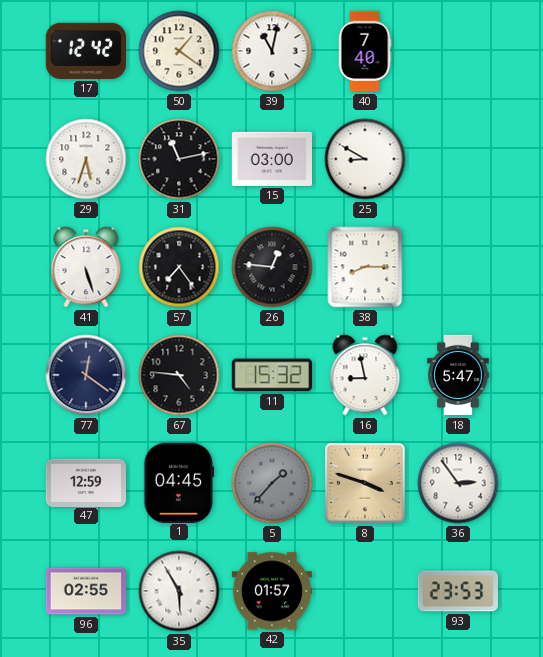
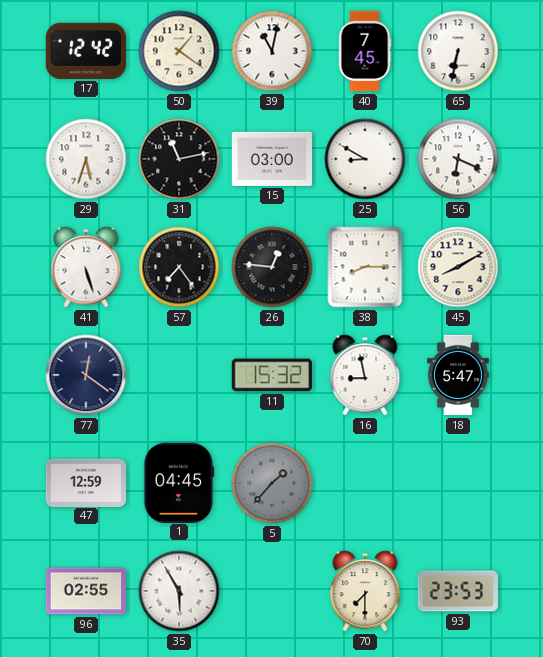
40: 7:40 -> 7:45
65: none -> 6:32
56: none -> 6:19
45: none -> 8:10
67: 4:46 -> none
8: 3:48 -> none
36: 2:54 -> none
42: 01:57 -> none
70: none -> 7:30
